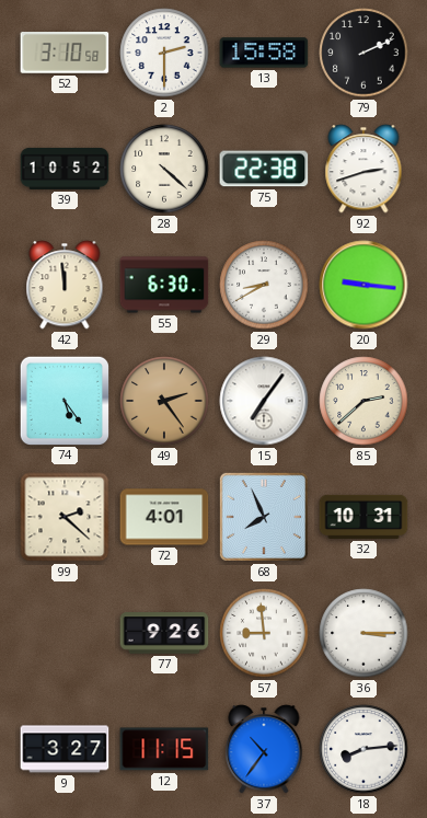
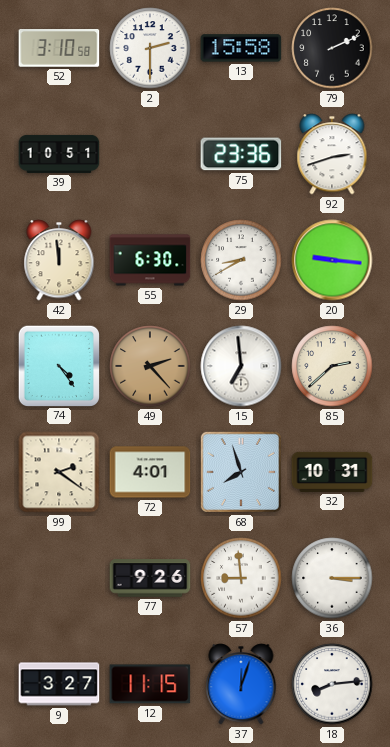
39: 10:52 -> 10:51
28: 4:22 -> none
75: 22:38 -> 23:36
74: 5:24 -> 4:24
49: 2:24 -> 2:23
15: 7:06 -> 6:59
99: 2:22 -> 2:21
68: 7:56 -> 7:57
37: 10:36 -> 12:03
